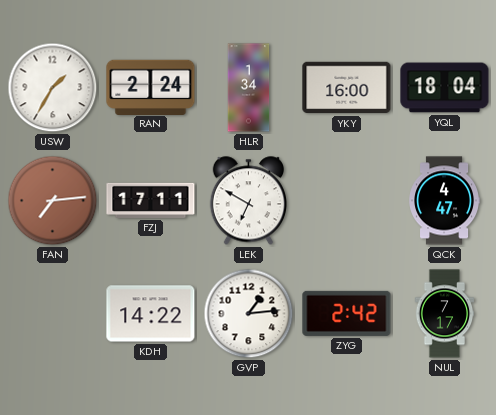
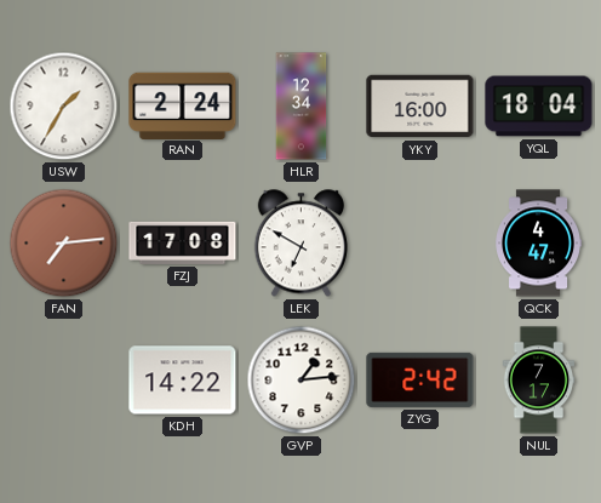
HLR: 1:34 -> 12:34
FZJ: 17:11 -> 17:08
